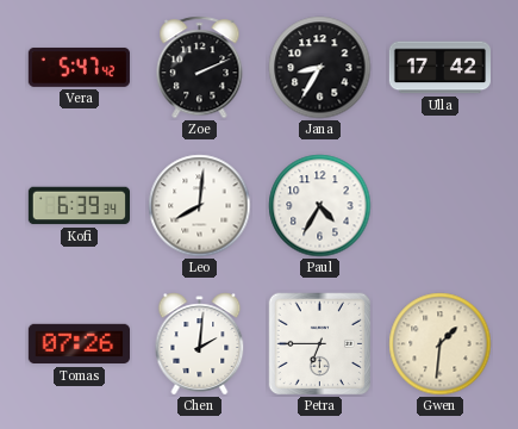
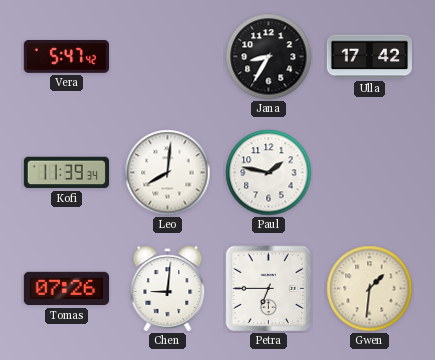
Zoe: 2:11 -> none
Kofi: 6:39 -> 11:39
Paul: 4:35 -> 1:47
Chen: 2:01 -> 9:01
